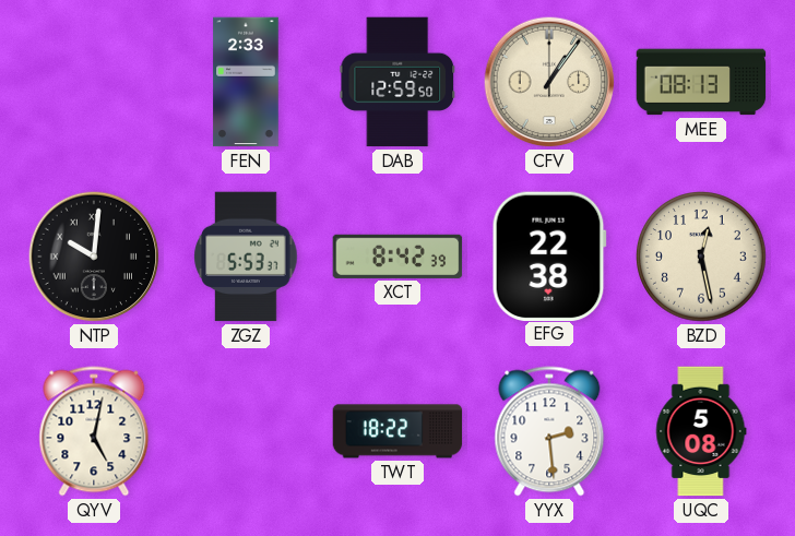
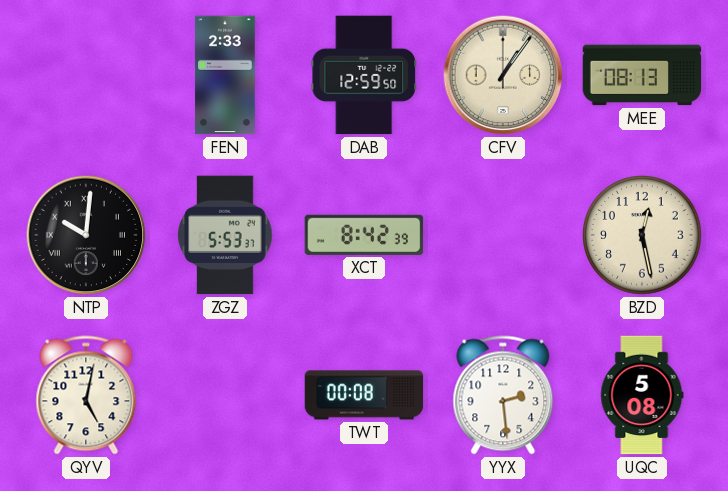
EFG: 22:38 -> none
TWT: 18:22 -> 00:08
